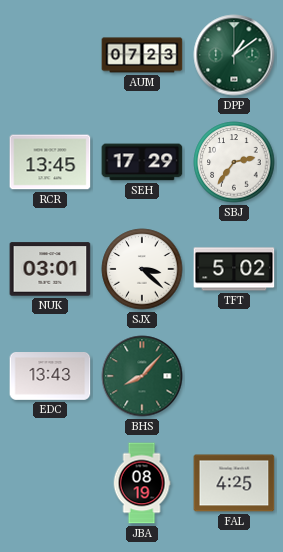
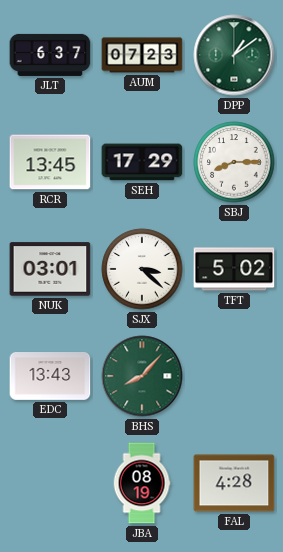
JLT: none -> 6:37
SBJ: 2:36 -> 8:15
FAL: 4:25 -> 4:28
